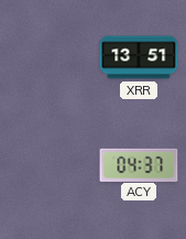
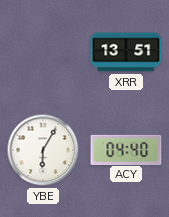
YBE: none -> 6:05
ACY: 04:37 -> 04:40
